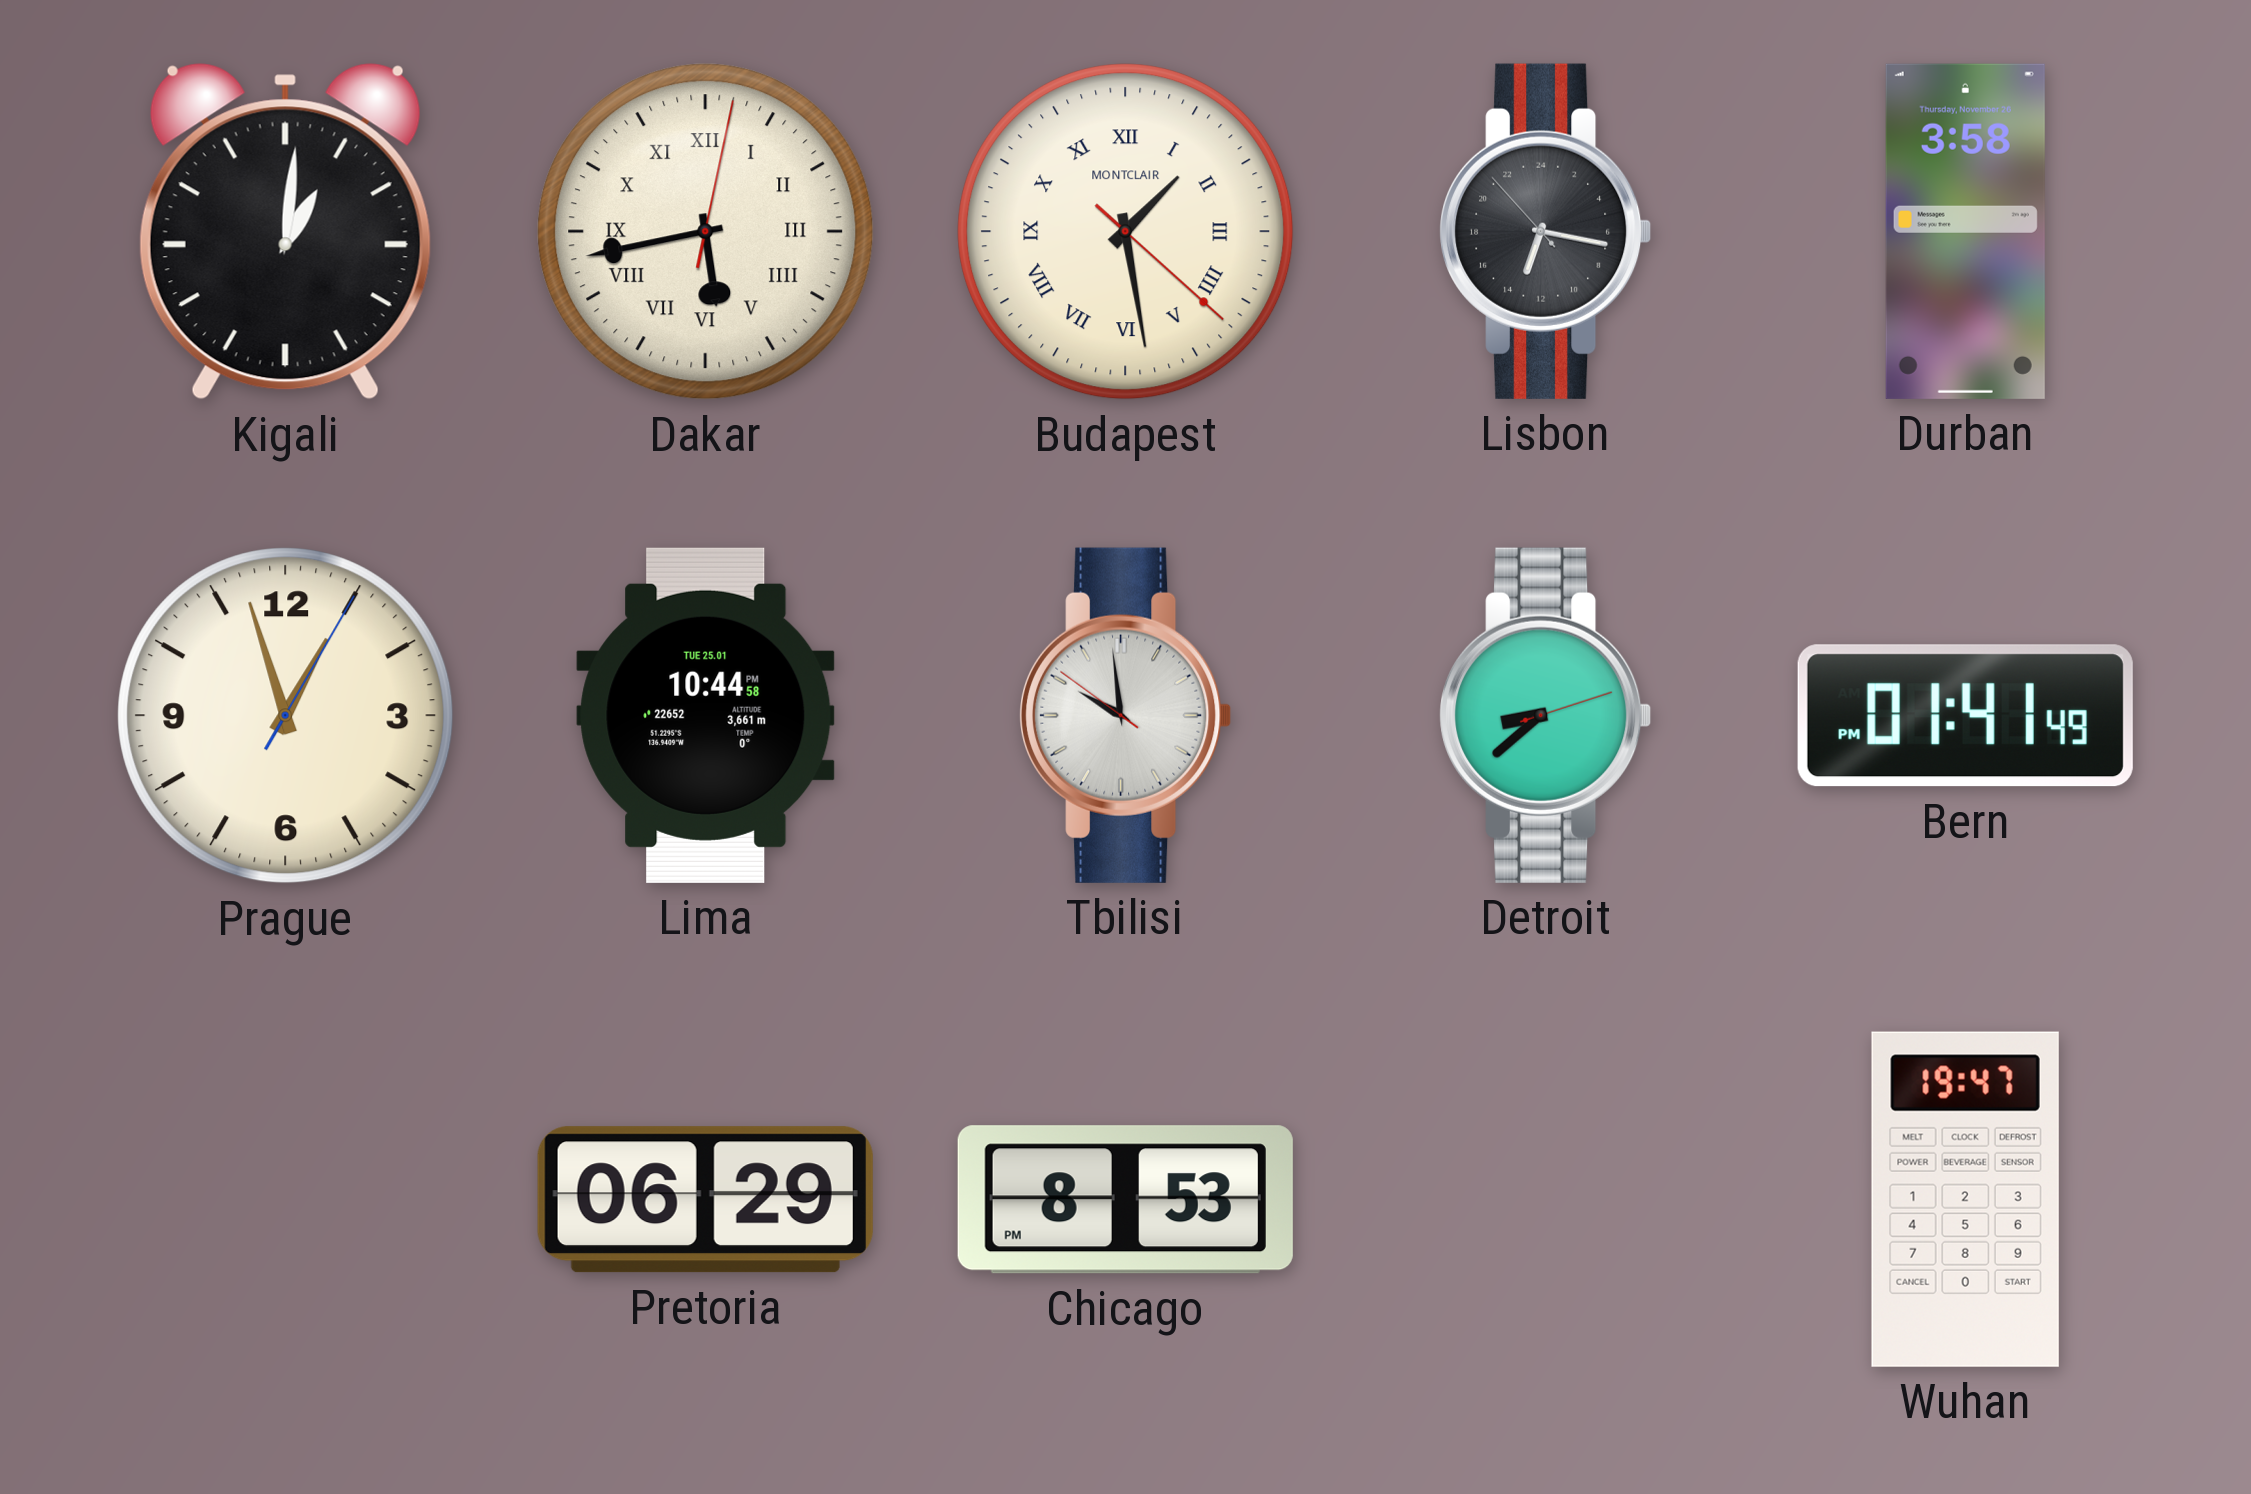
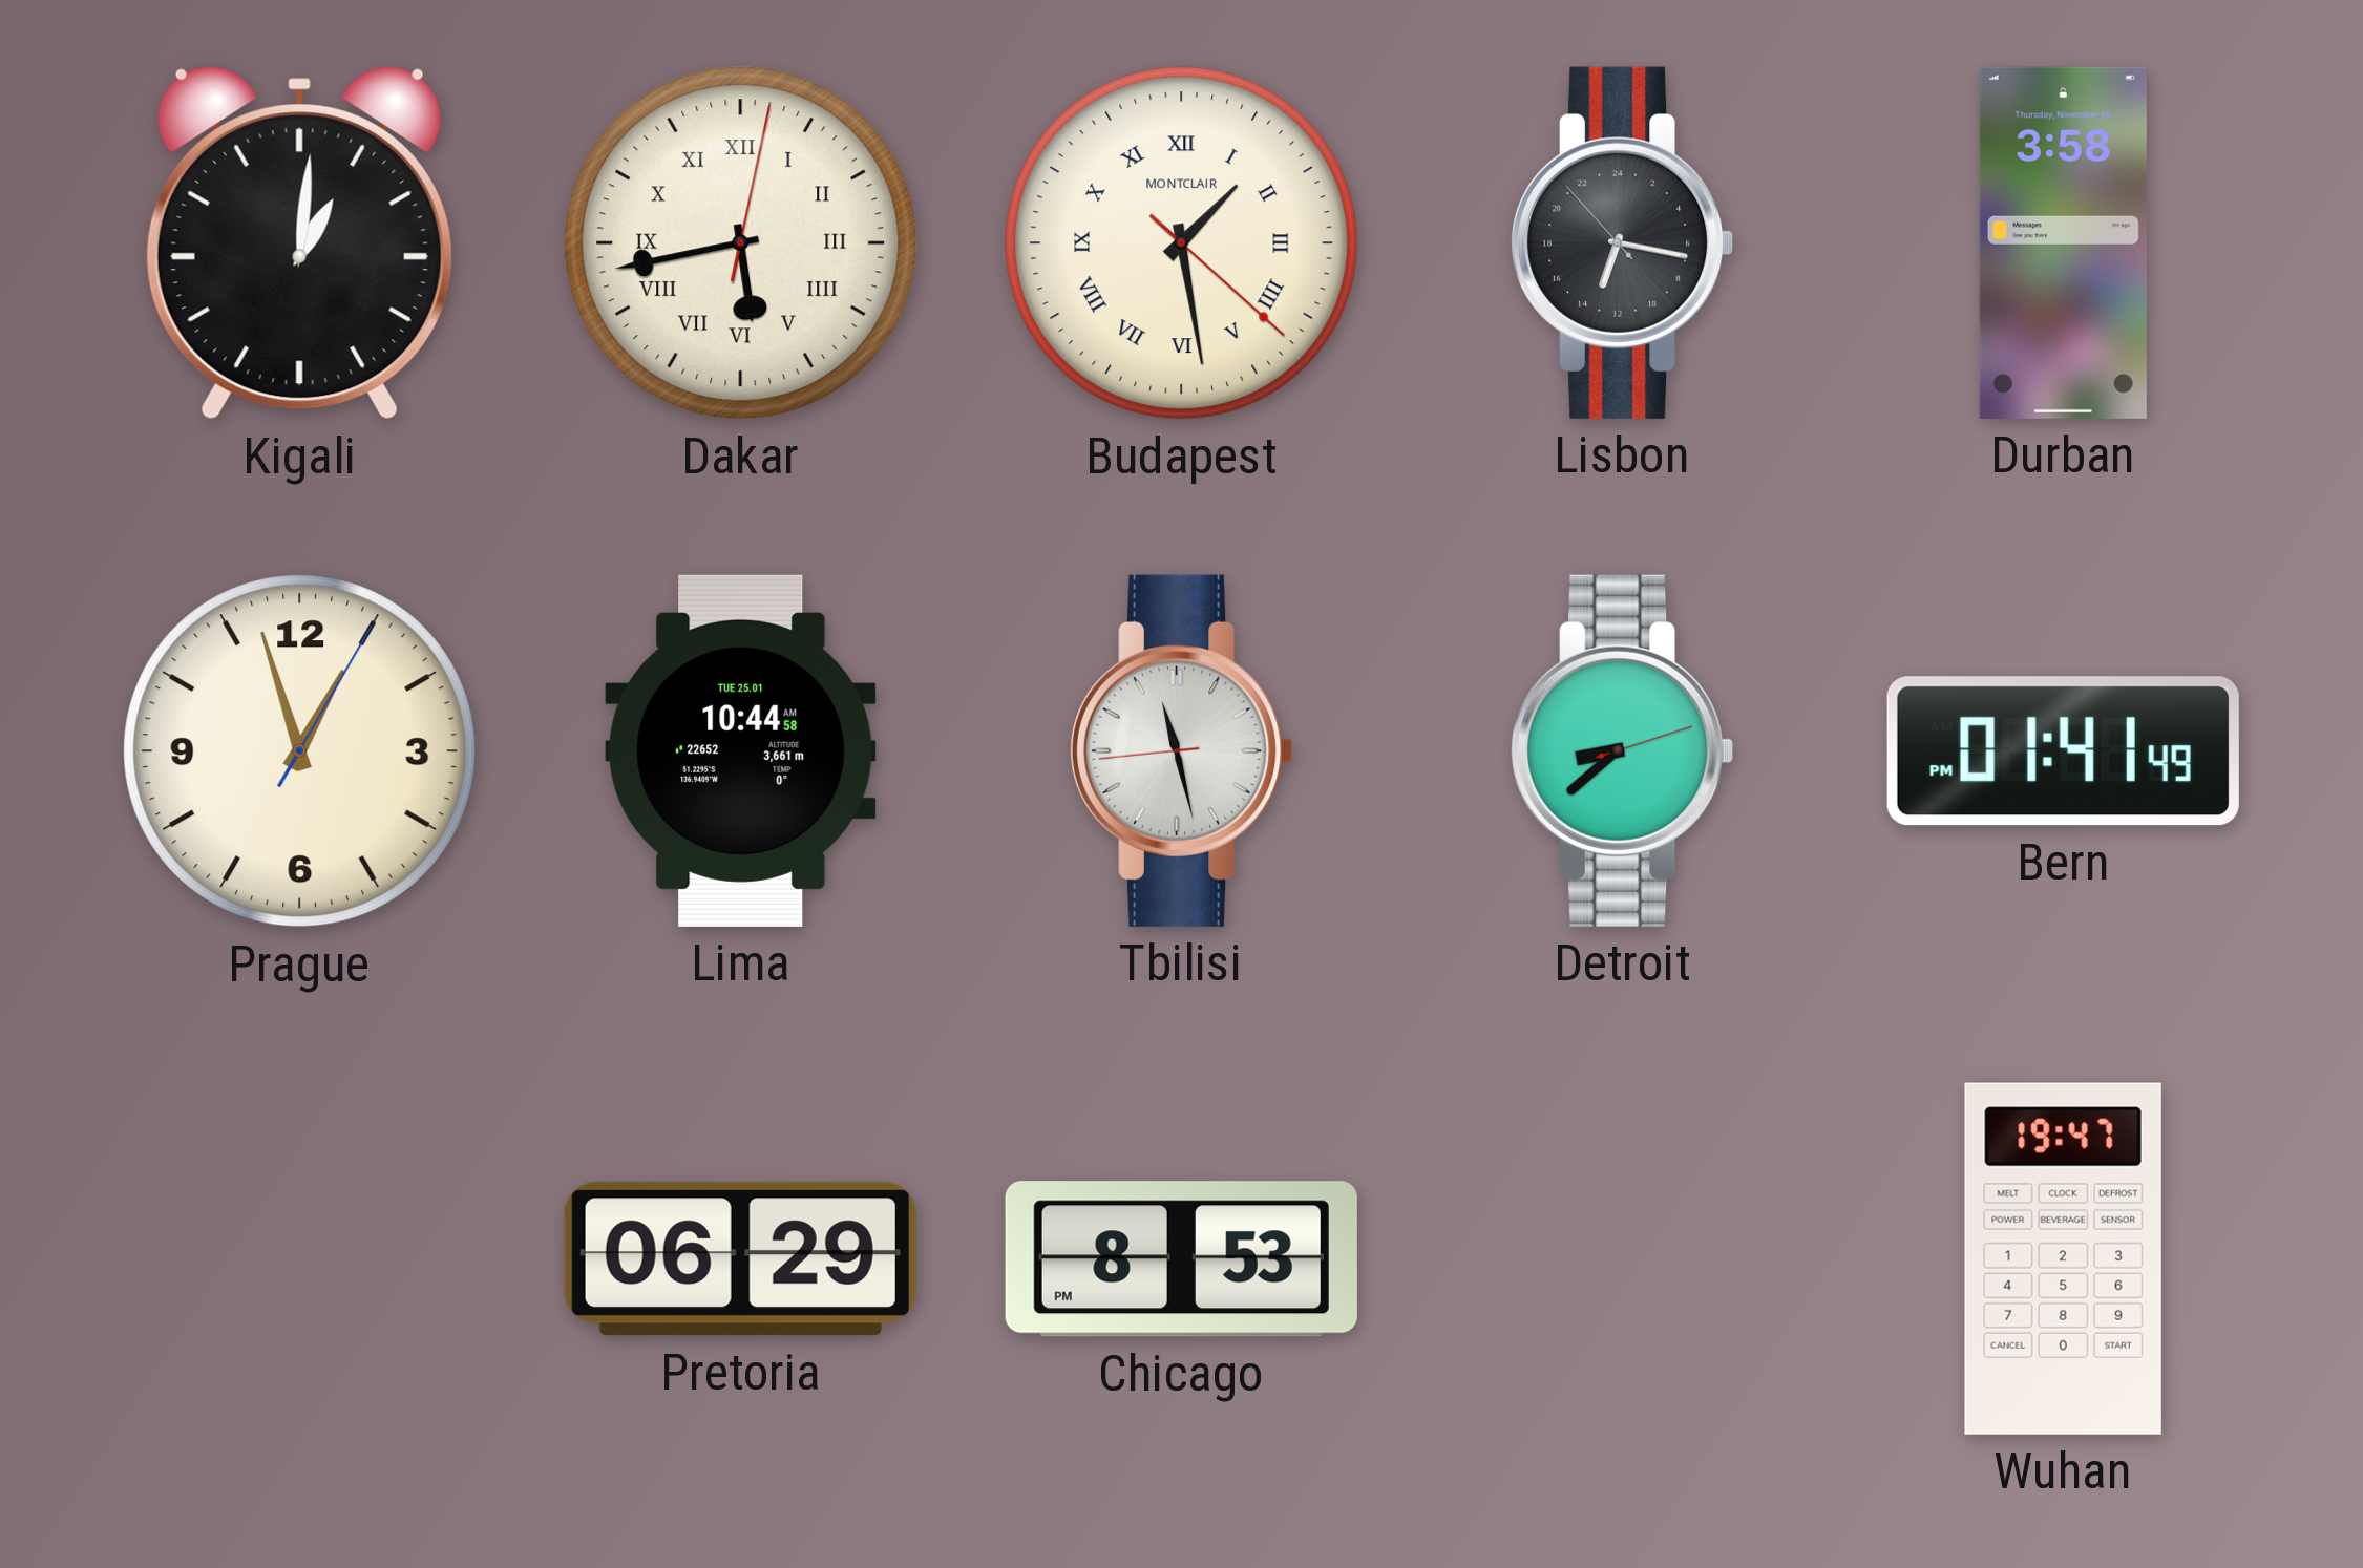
Lima: 10:44:58 PM -> 10:44:58 AM
Tbilisi: 9:58 -> 11:27
